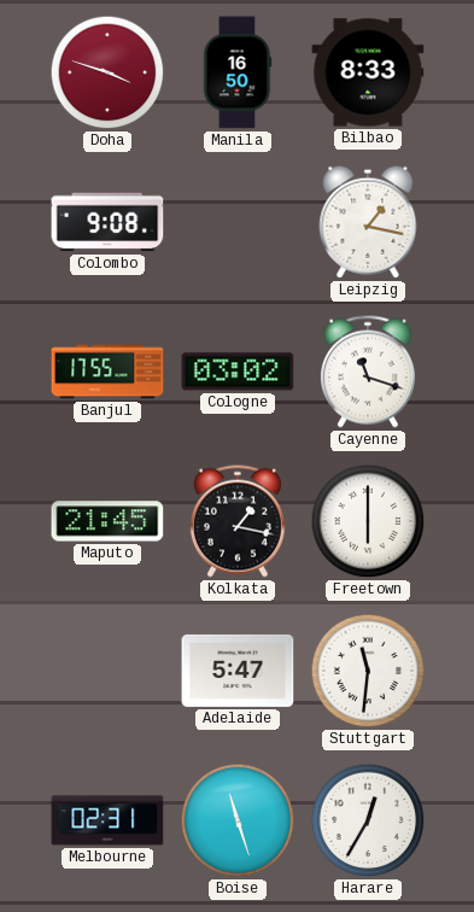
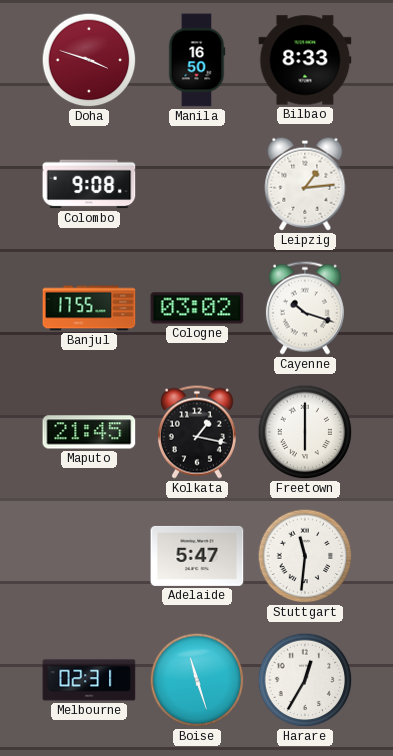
Leipzig: 1:17 -> 1:14
Cayenne: 11:18 -> 10:18
